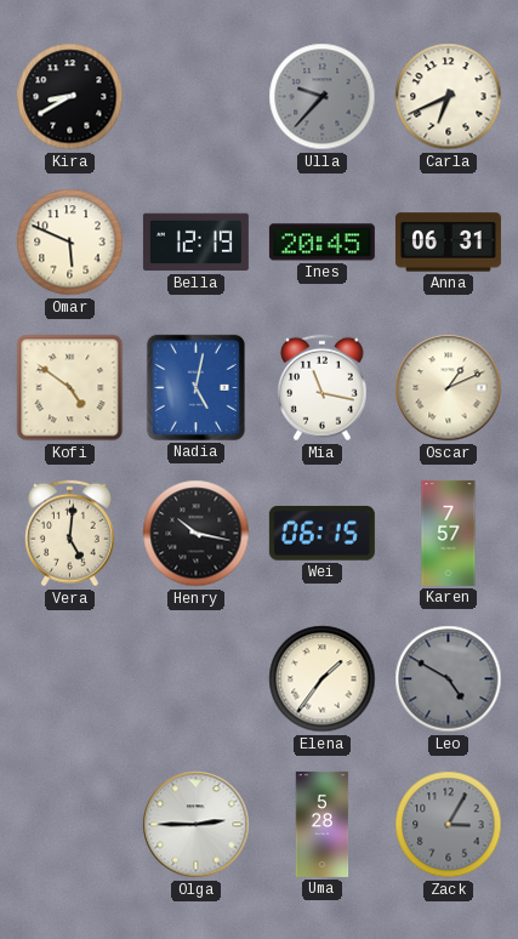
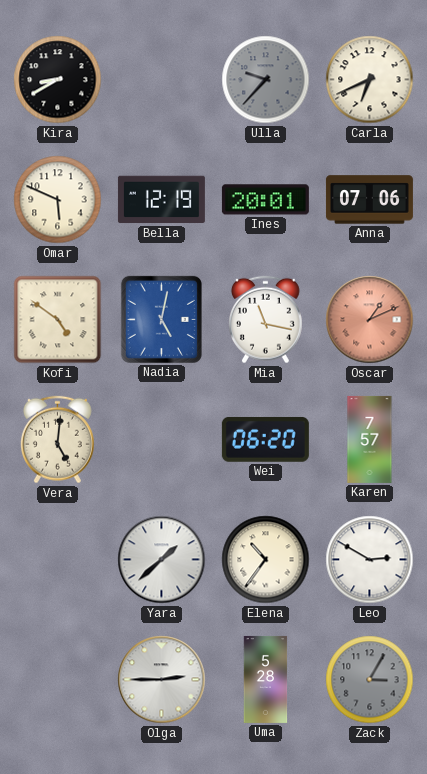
Ines: 20:45 -> 20:01
Anna: 06:31 -> 07:06
Oscar dial: cream -> salmon
Henry: 10:17 -> none
Wei: 06:15 -> 06:20
Yara: none -> 1:38
Elena: 1:36 -> 10:36
Leo: 4:50 -> 2:50
Leo dial: grey -> white
